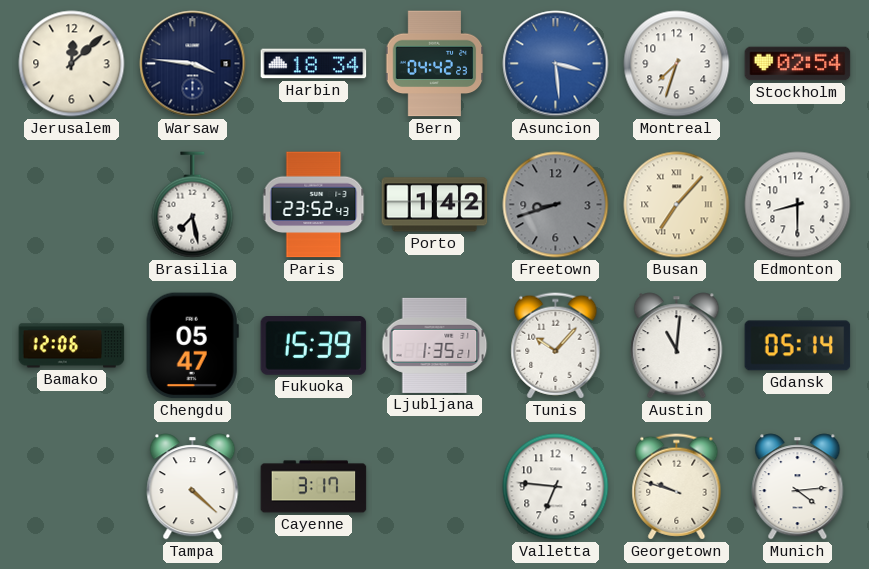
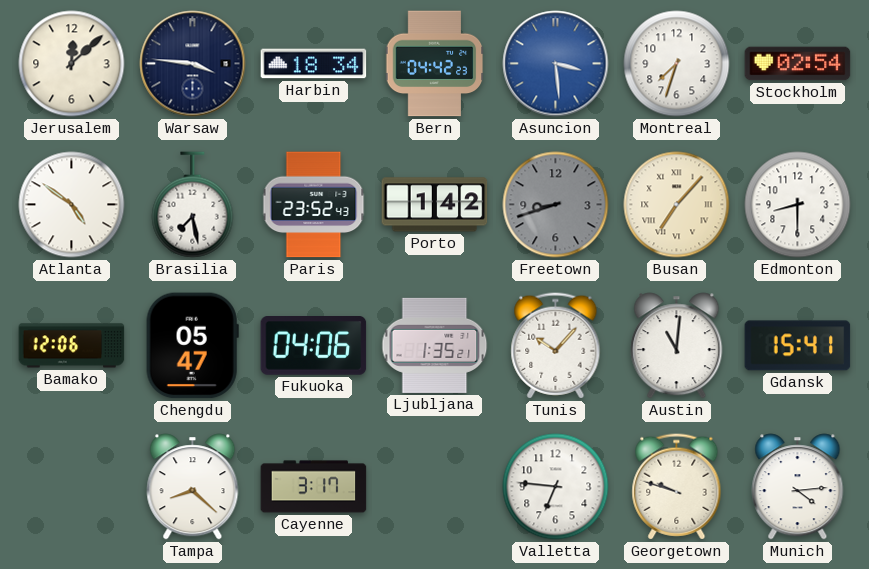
Atlanta: none -> 4:51
Fukuoka: 15:39 -> 04:06
Gdansk: 05:14 -> 15:41
Tampa: 4:22 -> 8:22
